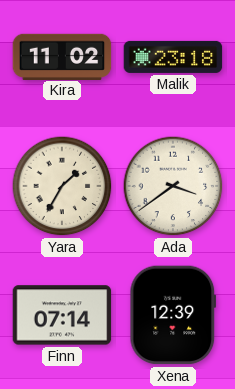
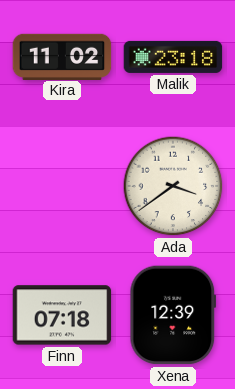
Yara: 1:35 -> none
Finn: 07:14 -> 07:18
